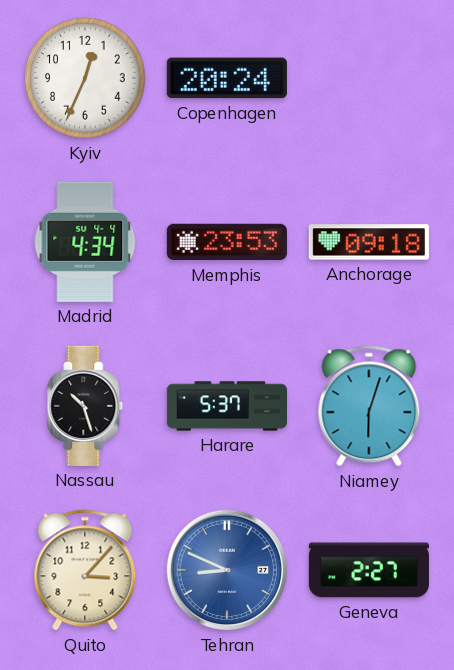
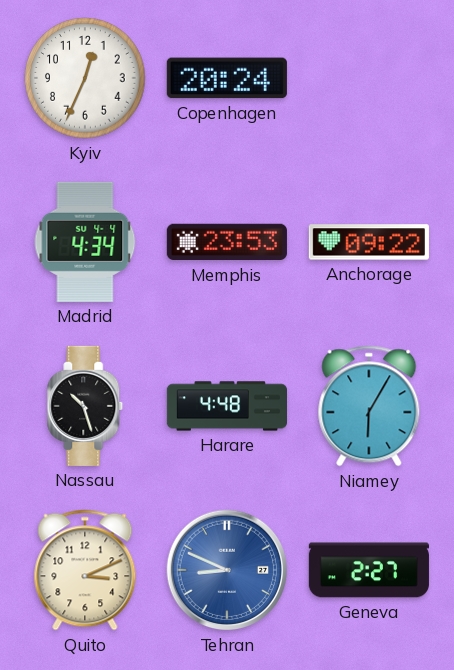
Anchorage: 09:18 -> 09:22
Harare: 5:37 -> 4:48
Niamey: 6:03 -> 6:05
Quito: 3:07 -> 3:11
